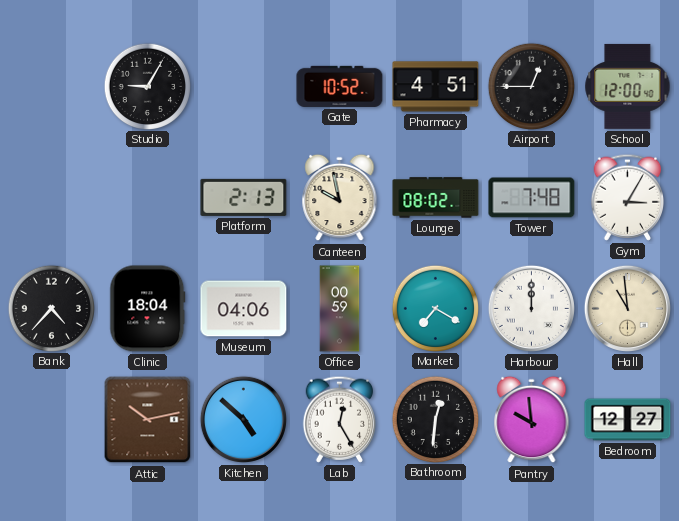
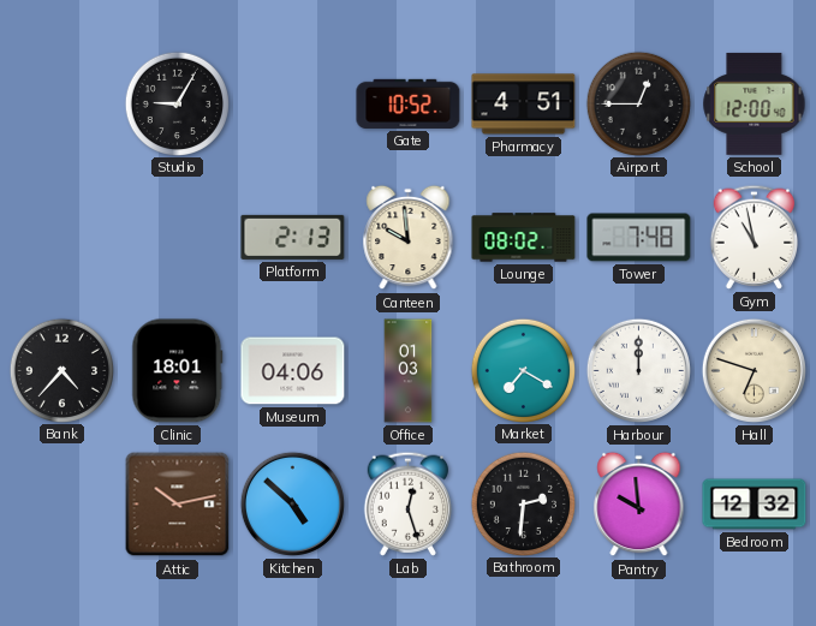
Canteen: 9:58 -> 9:59
Gym: 3:05 -> 10:58
Clinic: 18:04 -> 18:01
Office: 00:59 -> 01:03
Hall: 10:59 -> 6:48
Lab: 12:25 -> 12:27
Bathroom: 12:31 -> 2:31
Bedroom: 12:27 -> 12:32
